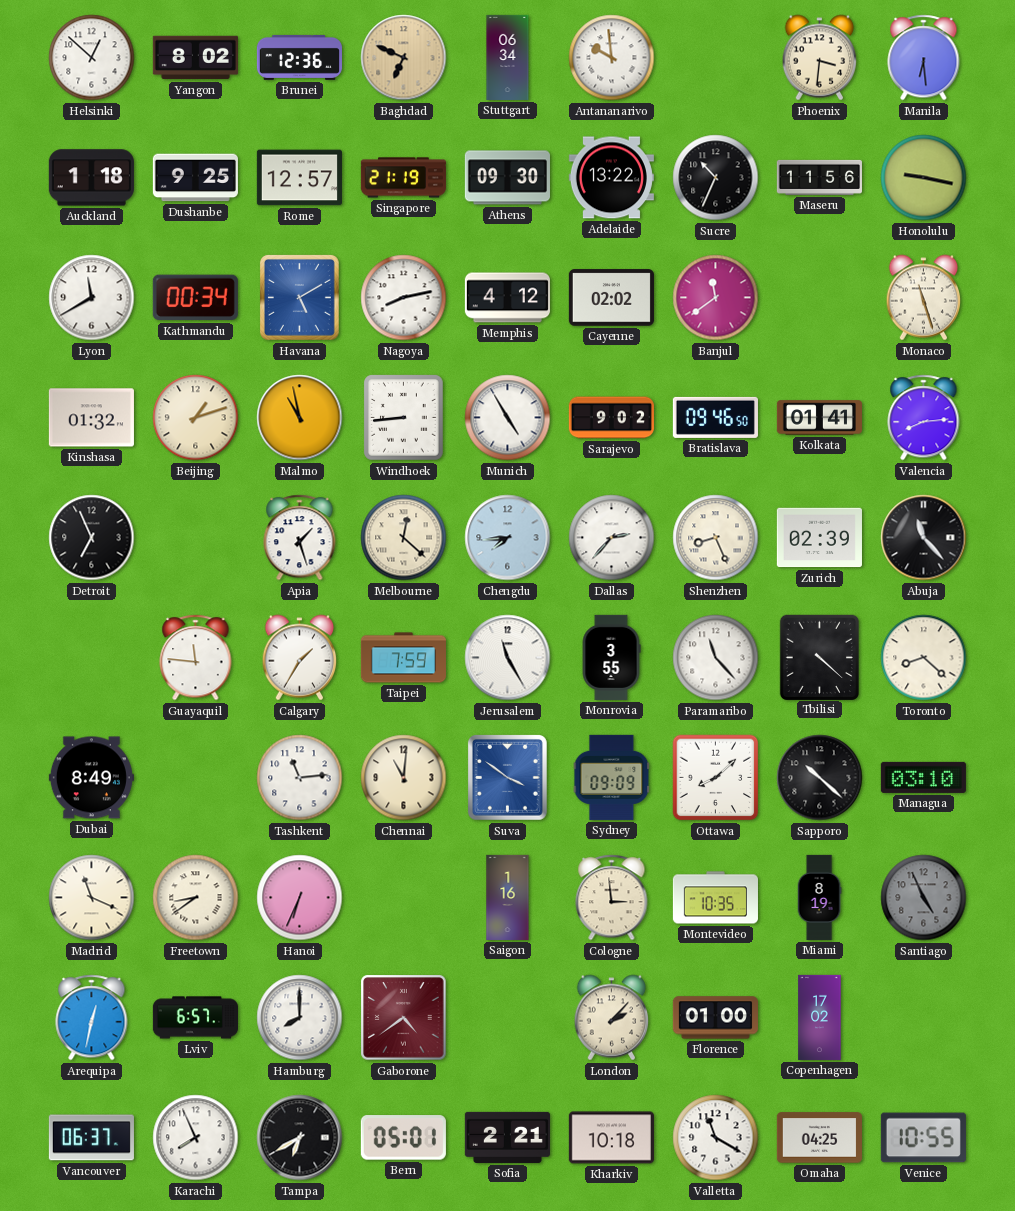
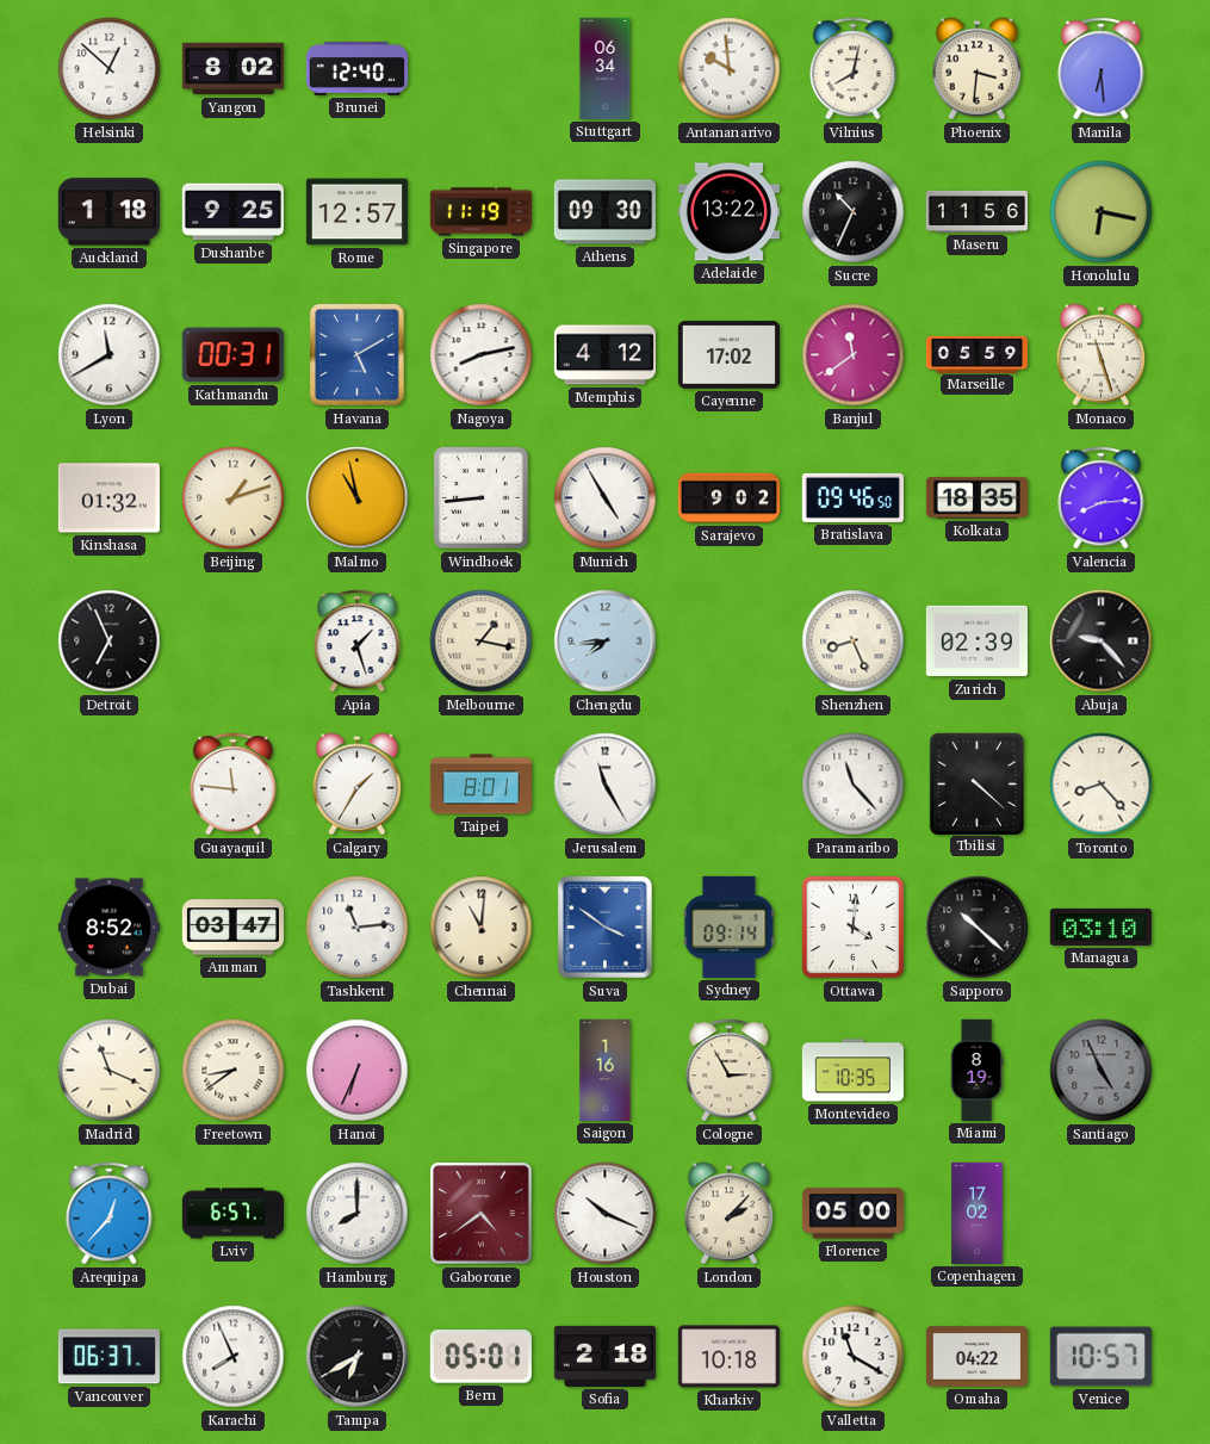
Brunei: 12:36 -> 12:40
Baghdad: 6:49 -> none
Vilnius: none -> 8:02
Singapore: 21:19 -> 11:19
Honolulu: 9:17 -> 6:17
Kathmandu: 00:34 -> 00:31
Cayenne: 02:02 -> 17:02
Marseille: none -> 05:59
Kolkata: 01:41 -> 18:35
Melbourne: 12:22 -> 1:17
Dallas: 2:37 -> none
Abuja: 11:23 -> 9:23
Taipei: 7:59 -> 8:01
Monrovia: 3:55 -> none
Toronto: 8:22 -> 8:23
Dubai: 8:49 -> 8:52
Amman: none -> 03:47
Sydney: 09:09 -> 09:14
Ottawa: 8:08 -> 4:01
Cologne: 2:59 -> 2:55
Arequipa: 12:32 -> 12:37
Houston: none -> 10:19
Florence: 01:00 -> 05:00
Sofia: 2:21 -> 2:18
Omaha: 04:25 -> 04:22
Venice: 10:55 -> 10:57
